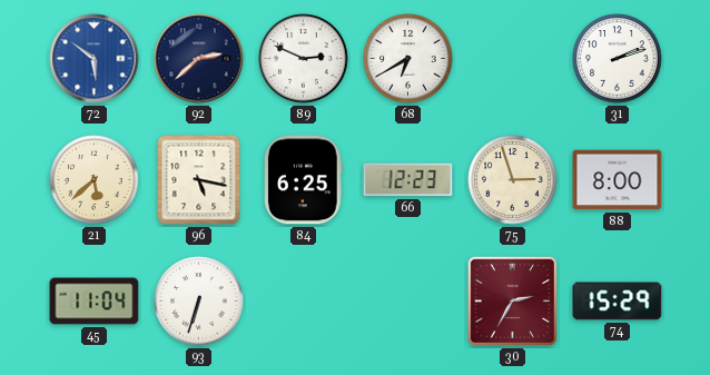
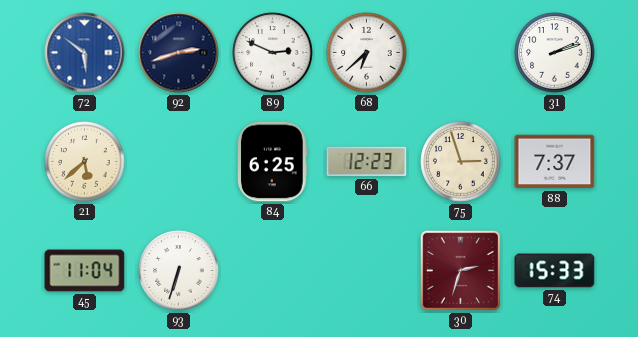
92: 2:38 -> 2:42
68: 6:40 -> 6:38
96: 5:17 -> none
88: 8:00 -> 7:37
30: 2:35 -> 2:33
74: 15:29 -> 15:33
